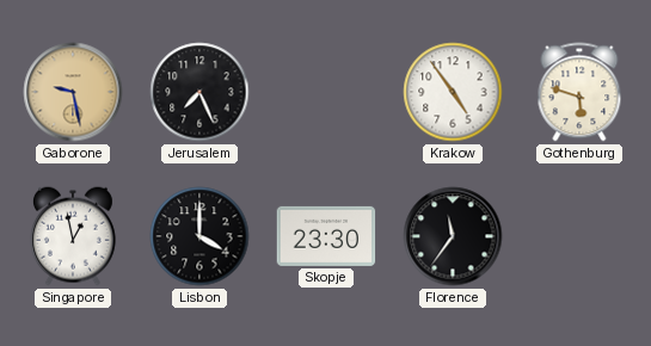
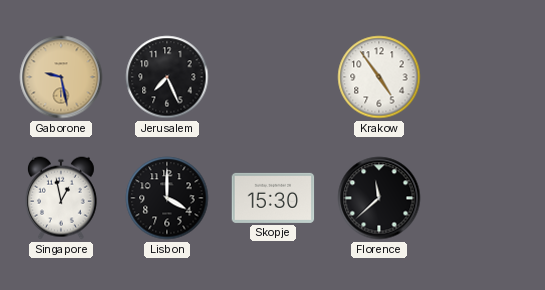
Gothenburg: 5:48 -> none
Skopje: 23:30 -> 15:30
Florence: 11:36 -> 11:38
